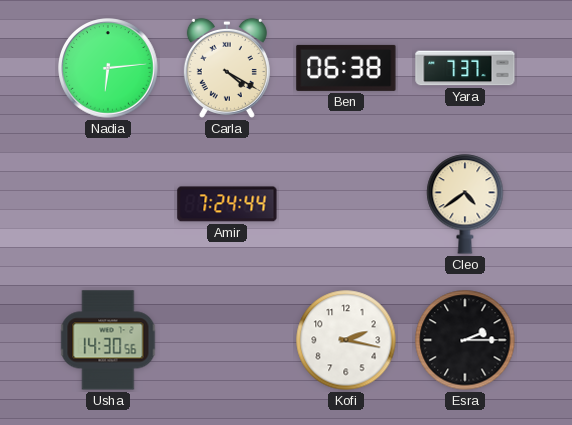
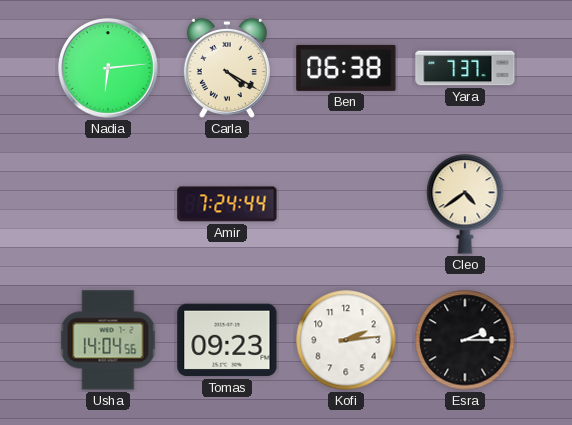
Usha: 14:30 -> 14:04
Tomas: none -> 09:23
Kofi: 2:17 -> 2:14
